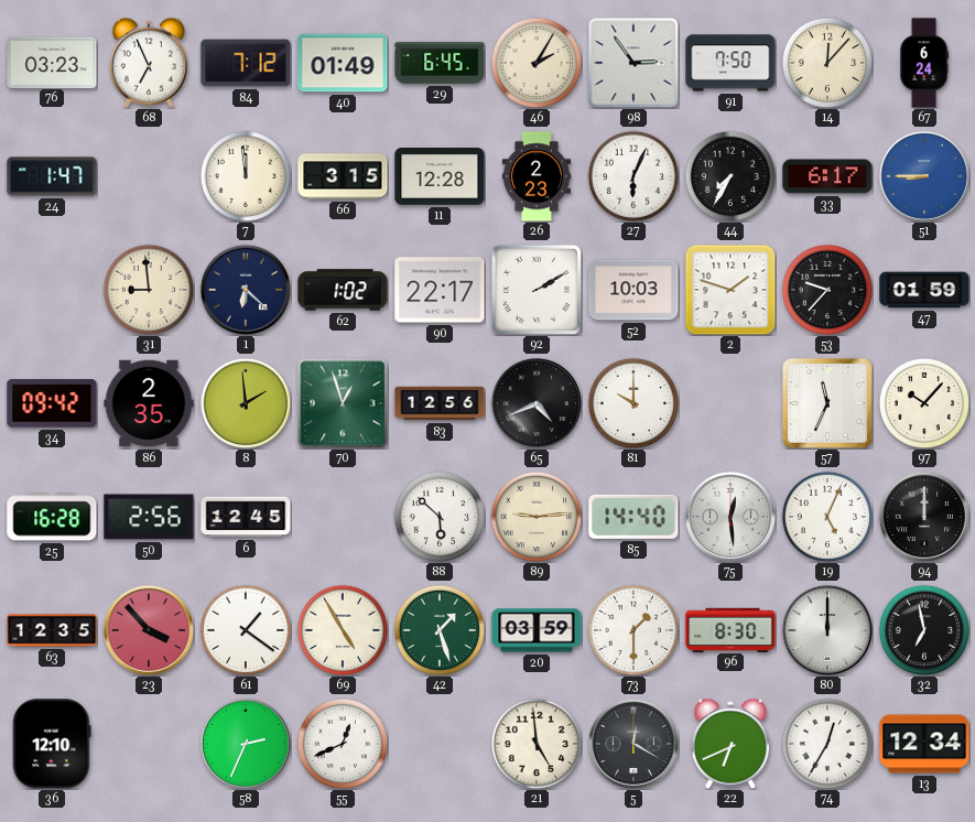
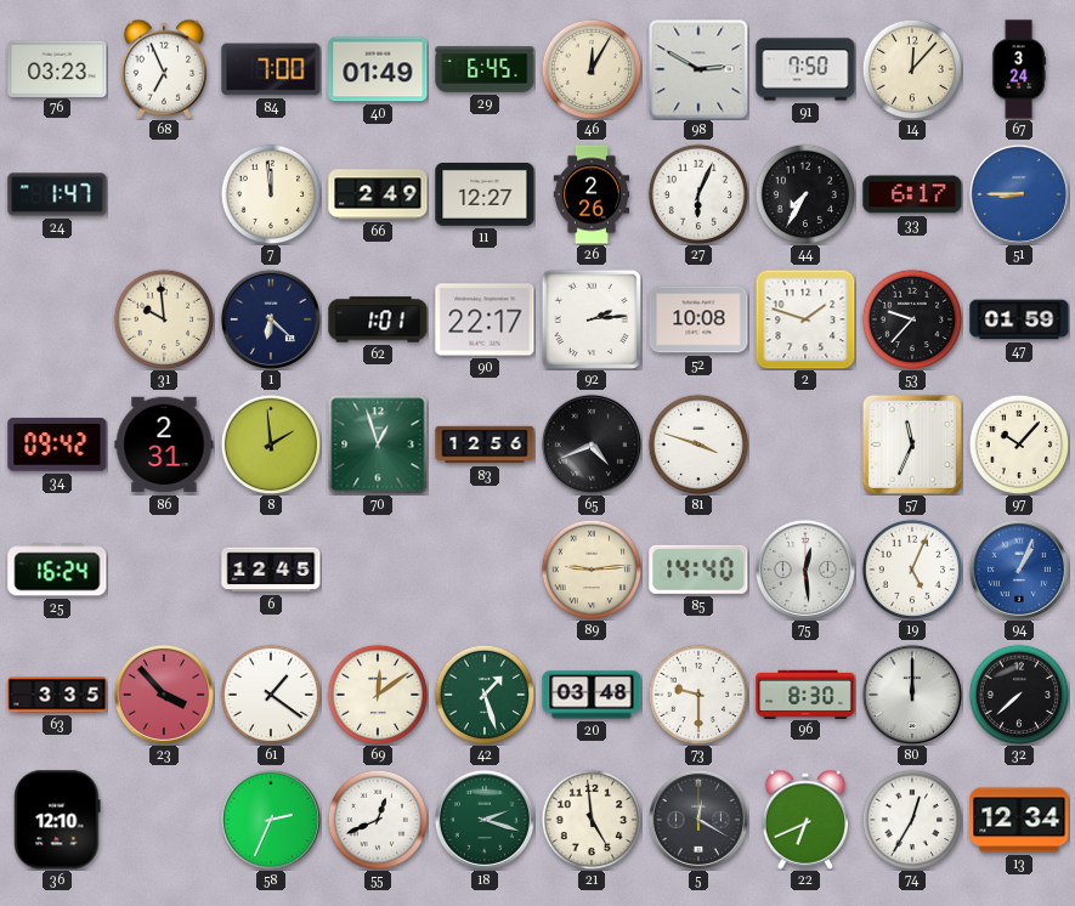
84: 7:12 -> 7:00
46: 2:05 -> 12:05
98: 2:54 -> 2:50
67: 6:24 -> 3:24
66: 3:15 -> 2:49
11: 12:28 -> 12:27
26: 2:23 -> 2:26
31: 8:59 -> 9:59
62: 1:02 -> 1:01
92: 2:10 -> 2:14
52: 10:03 -> 10:08
86: 2:35 -> 2:31
81: 10:00 -> 3:48
25: 16:28 -> 16:24
50: 2:56 -> none
88: 5:52 -> none
94: 12:00 -> 1:04
94 dial: black -> blue
63: 12:35 -> 3:35
69: 4:55 -> 12:09
20: 03:59 -> 03:48
73: 1:30 -> 9:30
32: 6:58 -> 7:38
18: none -> 2:18
